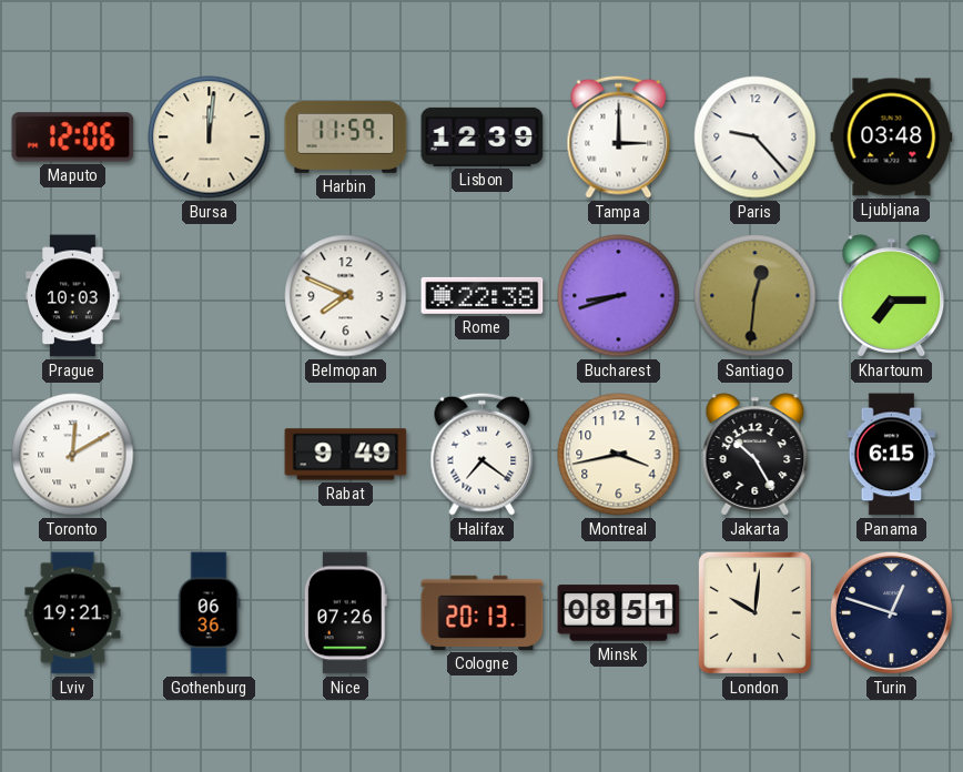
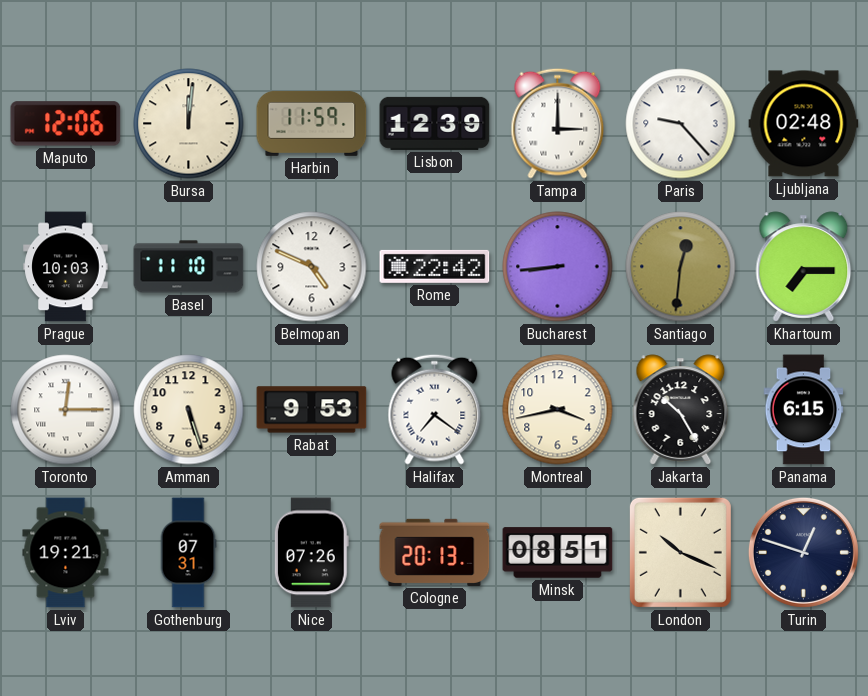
Ljubljana: 03:48 -> 02:48
Basel: none -> 11:10
Belmopan: 7:49 -> 4:49
Rome: 22:38 -> 22:42
Bucharest: 8:42 -> 8:44
Toronto: 12:10 -> 12:15
Amman: none -> 5:27
Rabat: 9:49 -> 9:53
Gothenburg: 06:36 -> 07:31
London: 10:01 -> 10:19
